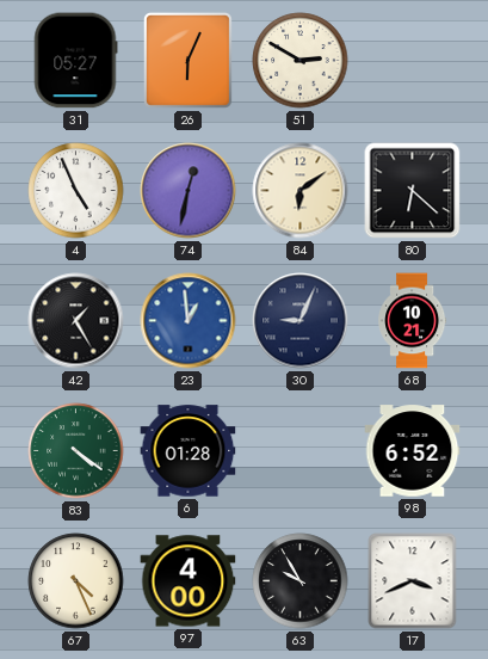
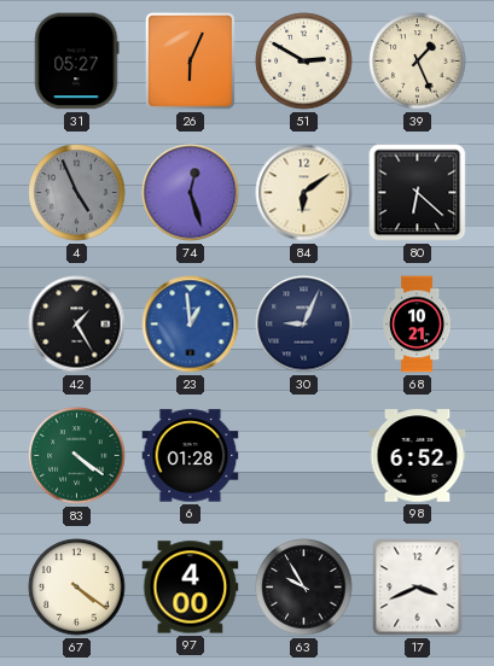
39: none -> 1:26
4 dial: white -> grey
74: 12:32 -> 12:27
67: 4:26 -> 4:21
